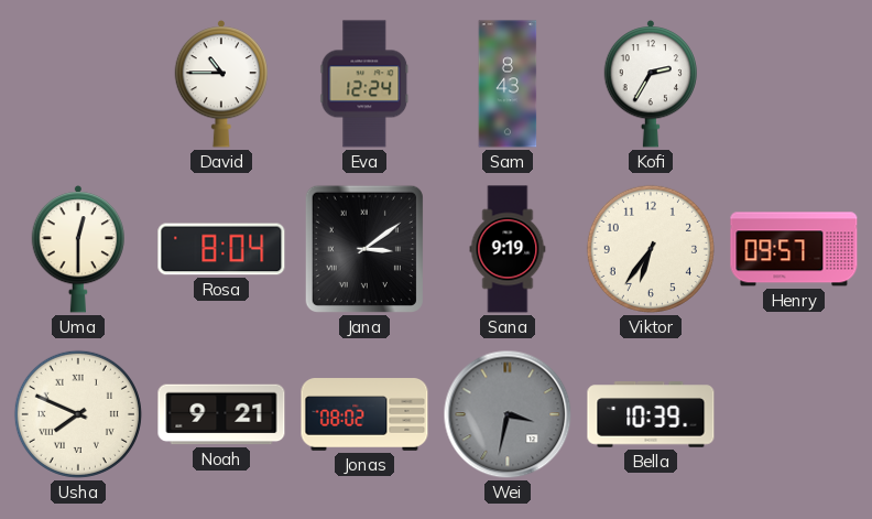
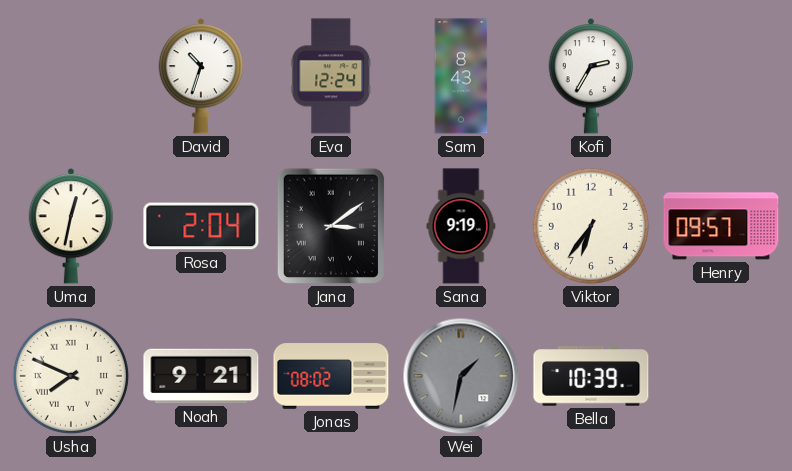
David: 10:45 -> 10:33
Uma: 12:30 -> 12:32
Rosa: 8:04 -> 2:04
Wei: 3:32 -> 1:32
